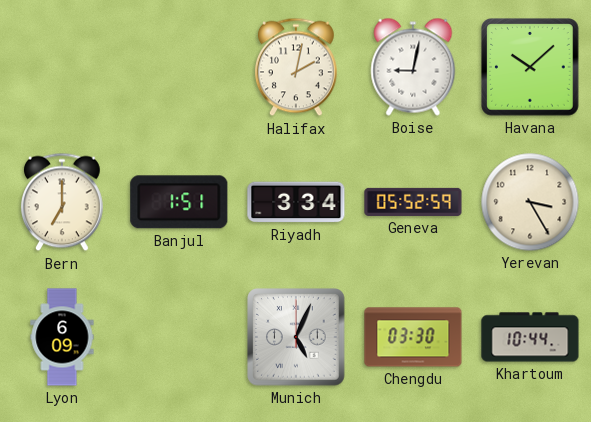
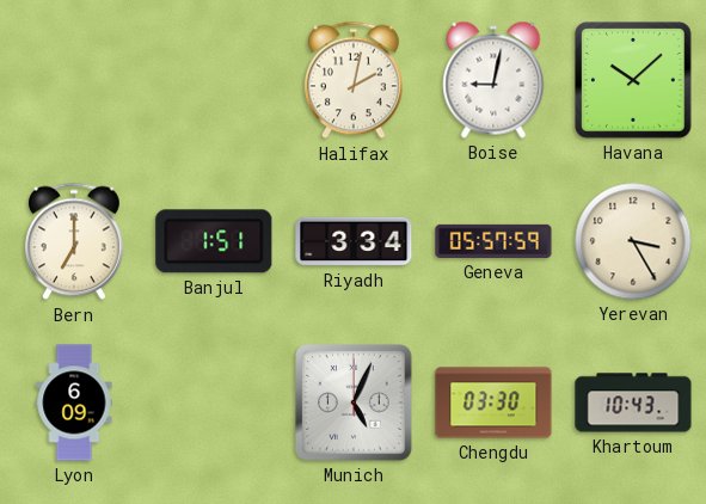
Geneva: 05:52 -> 05:57
Khartoum: 10:44 -> 10:43
